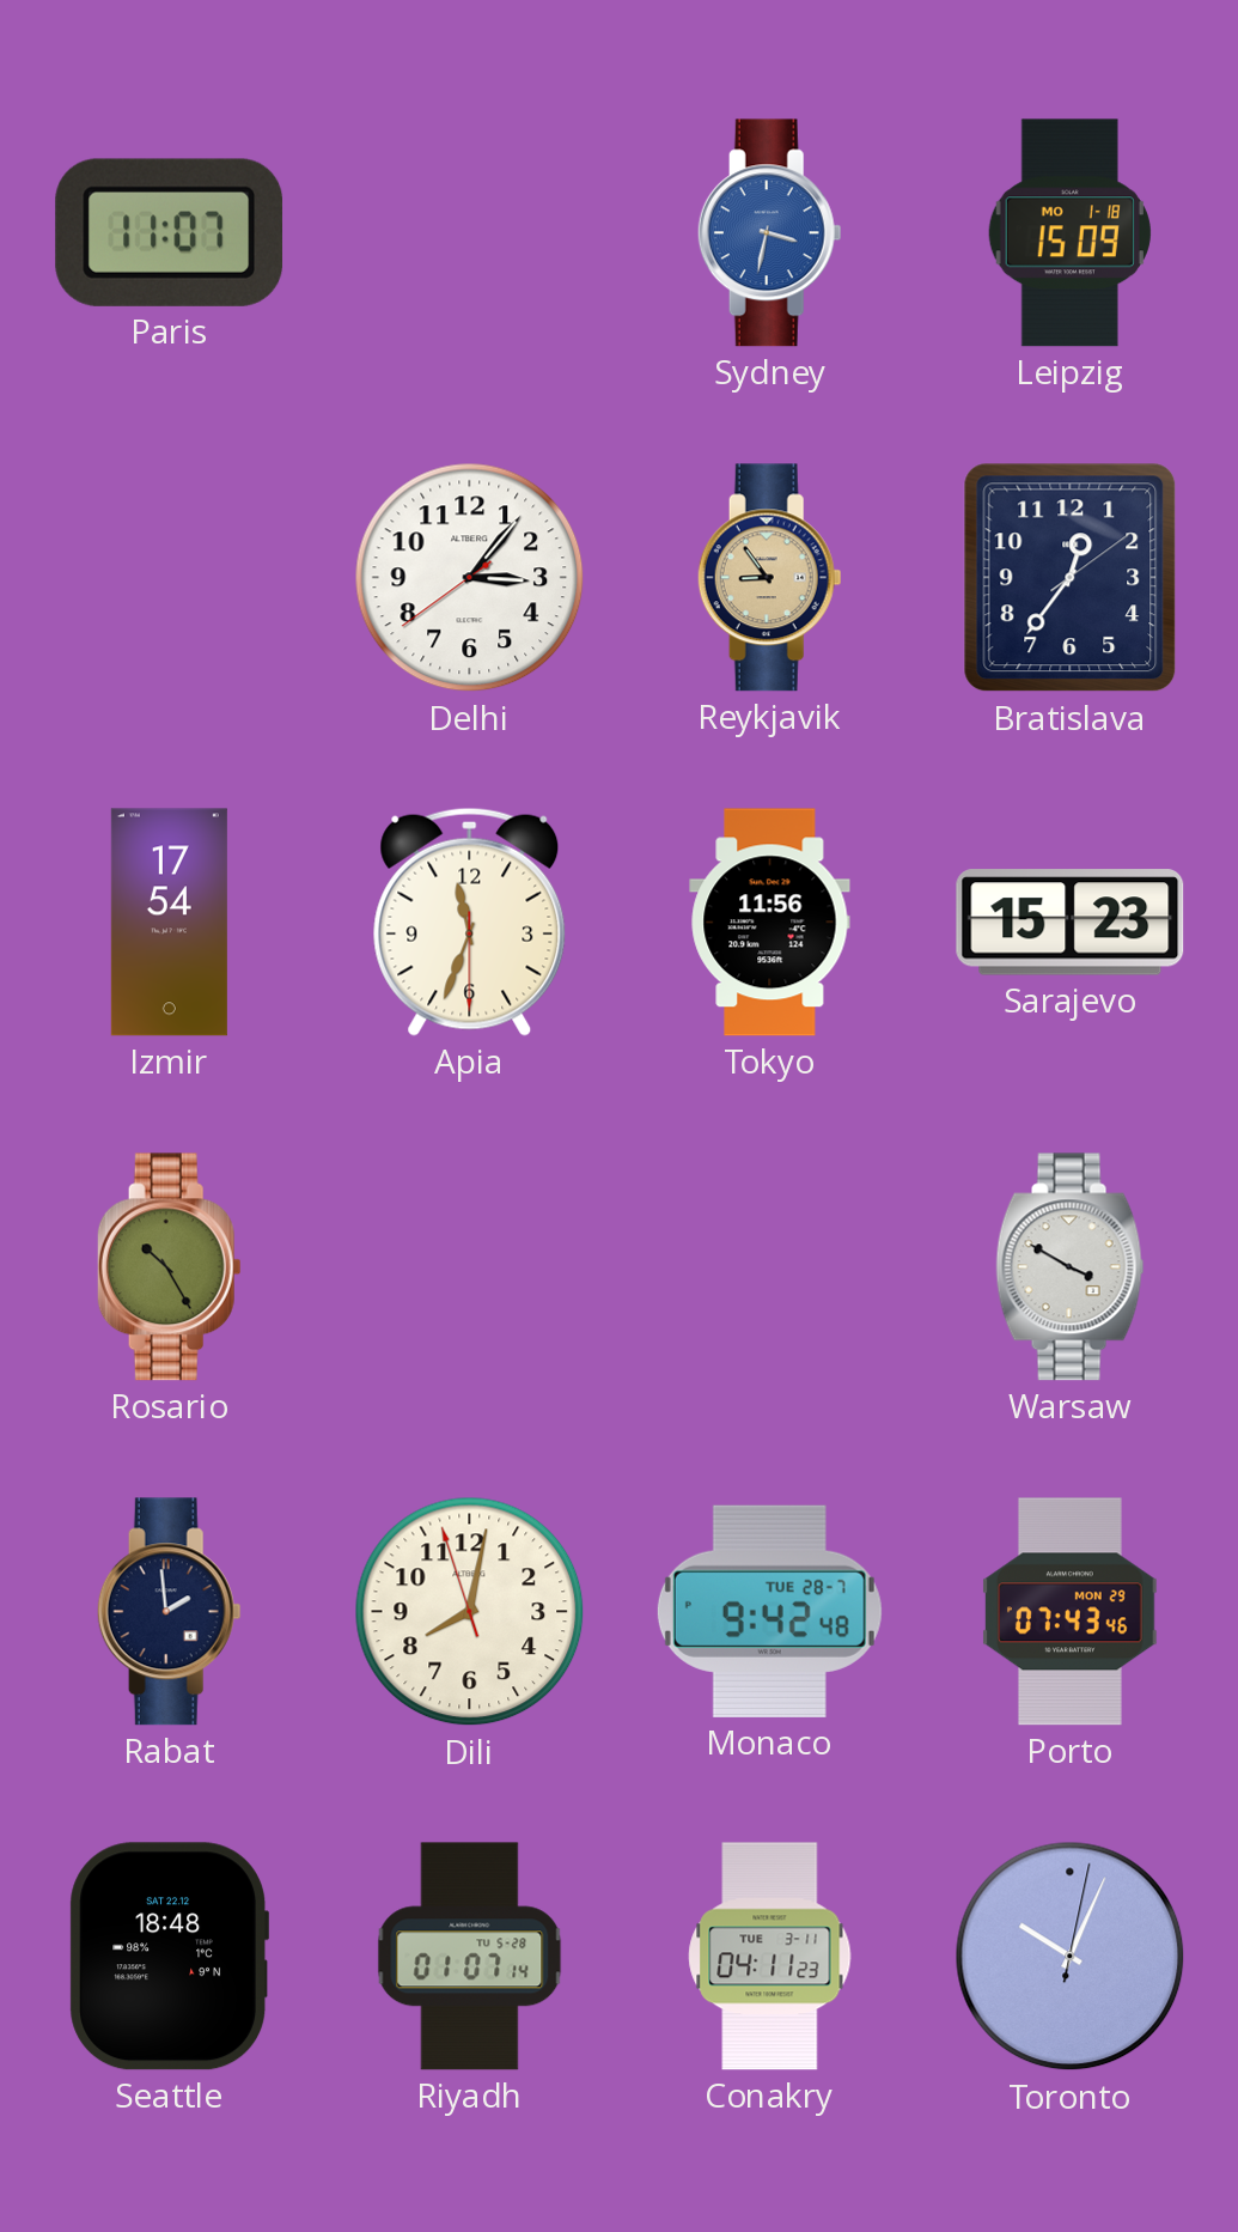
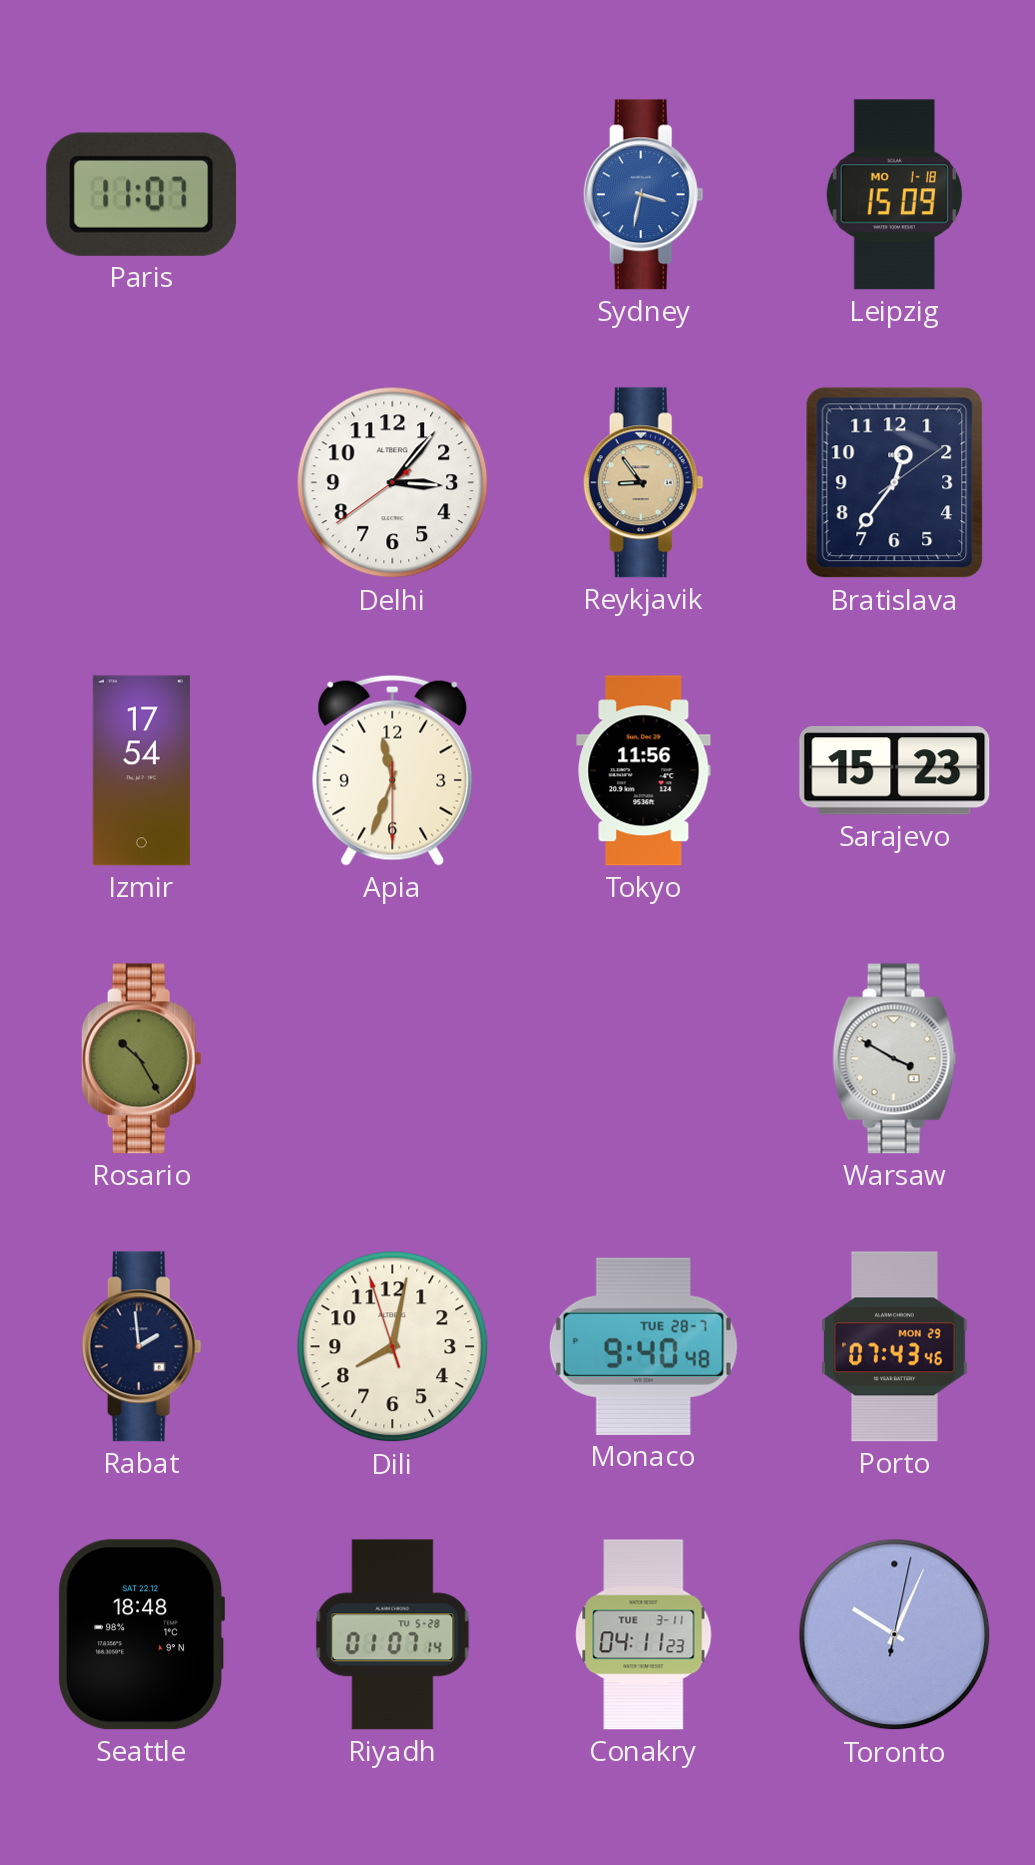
Monaco: 9:42 -> 9:40
